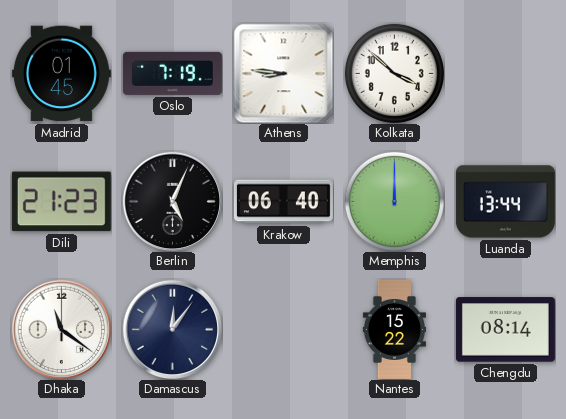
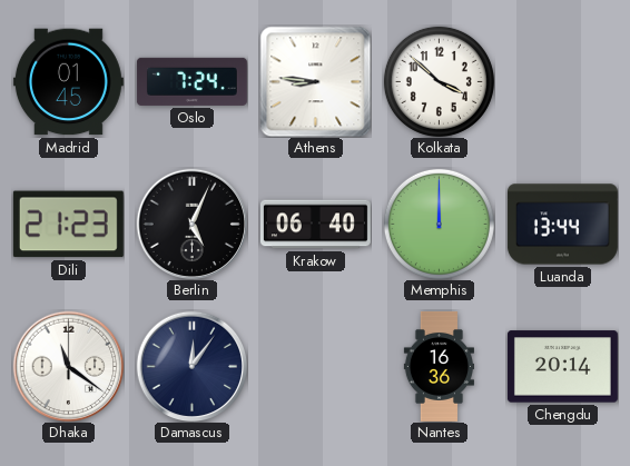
Oslo: 7:19 -> 7:24
Nantes: 15:22 -> 16:36
Chengdu: 08:14 -> 20:14
